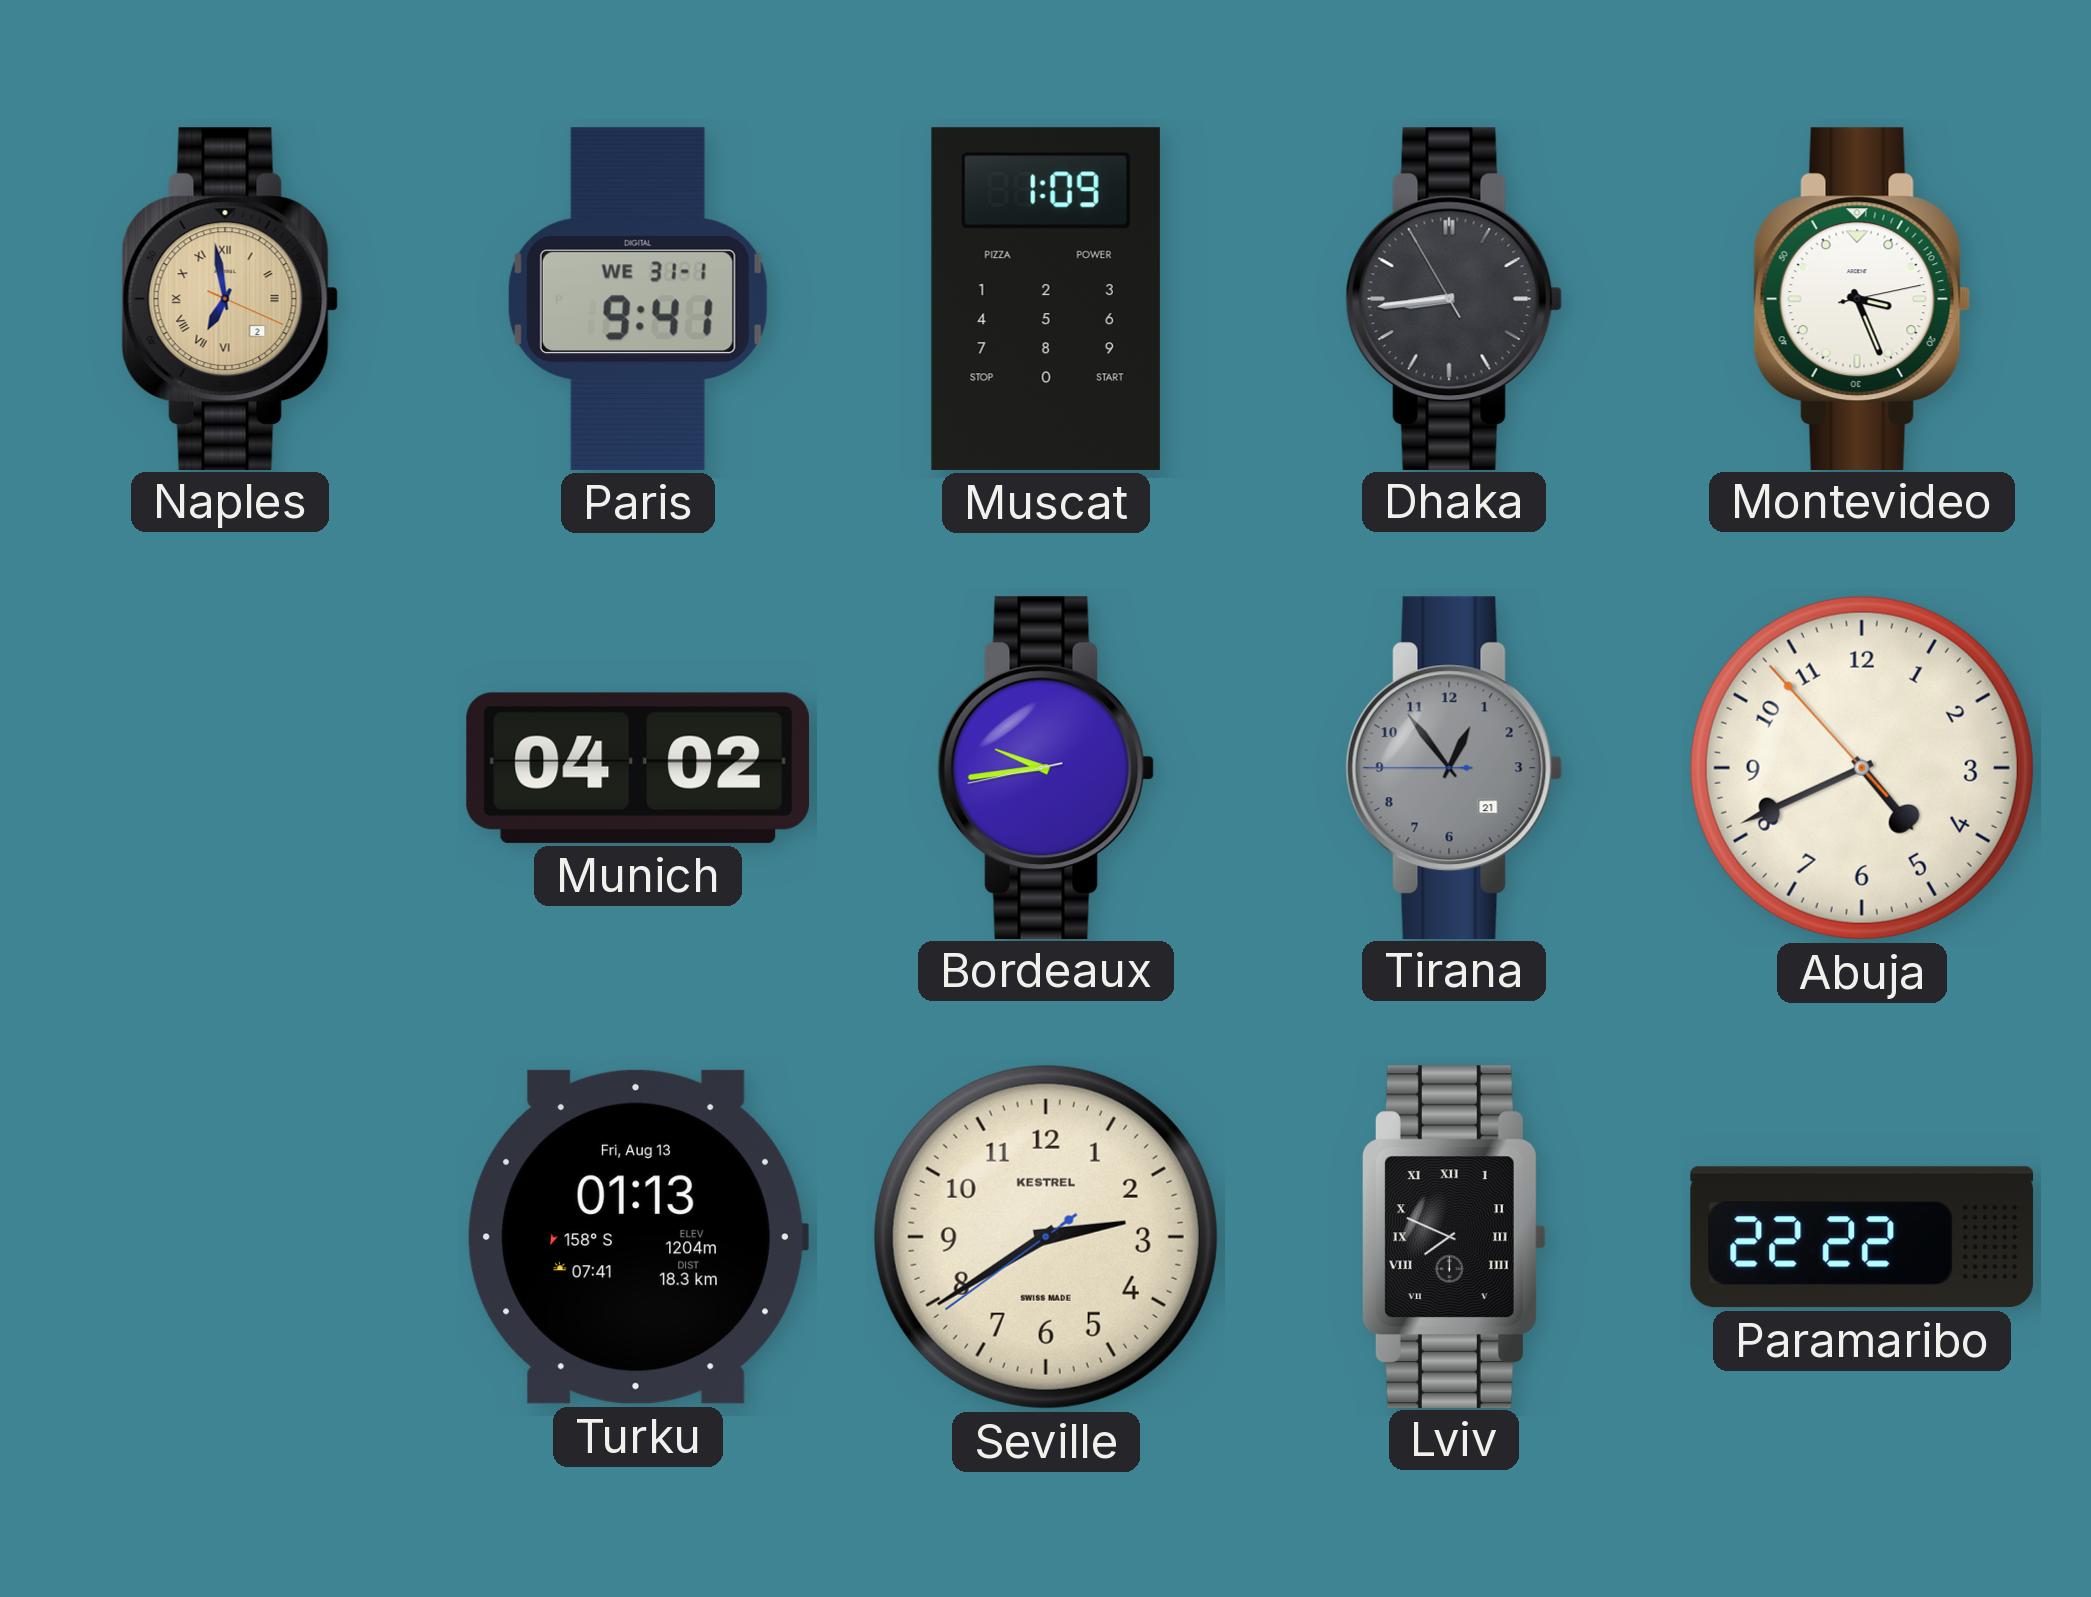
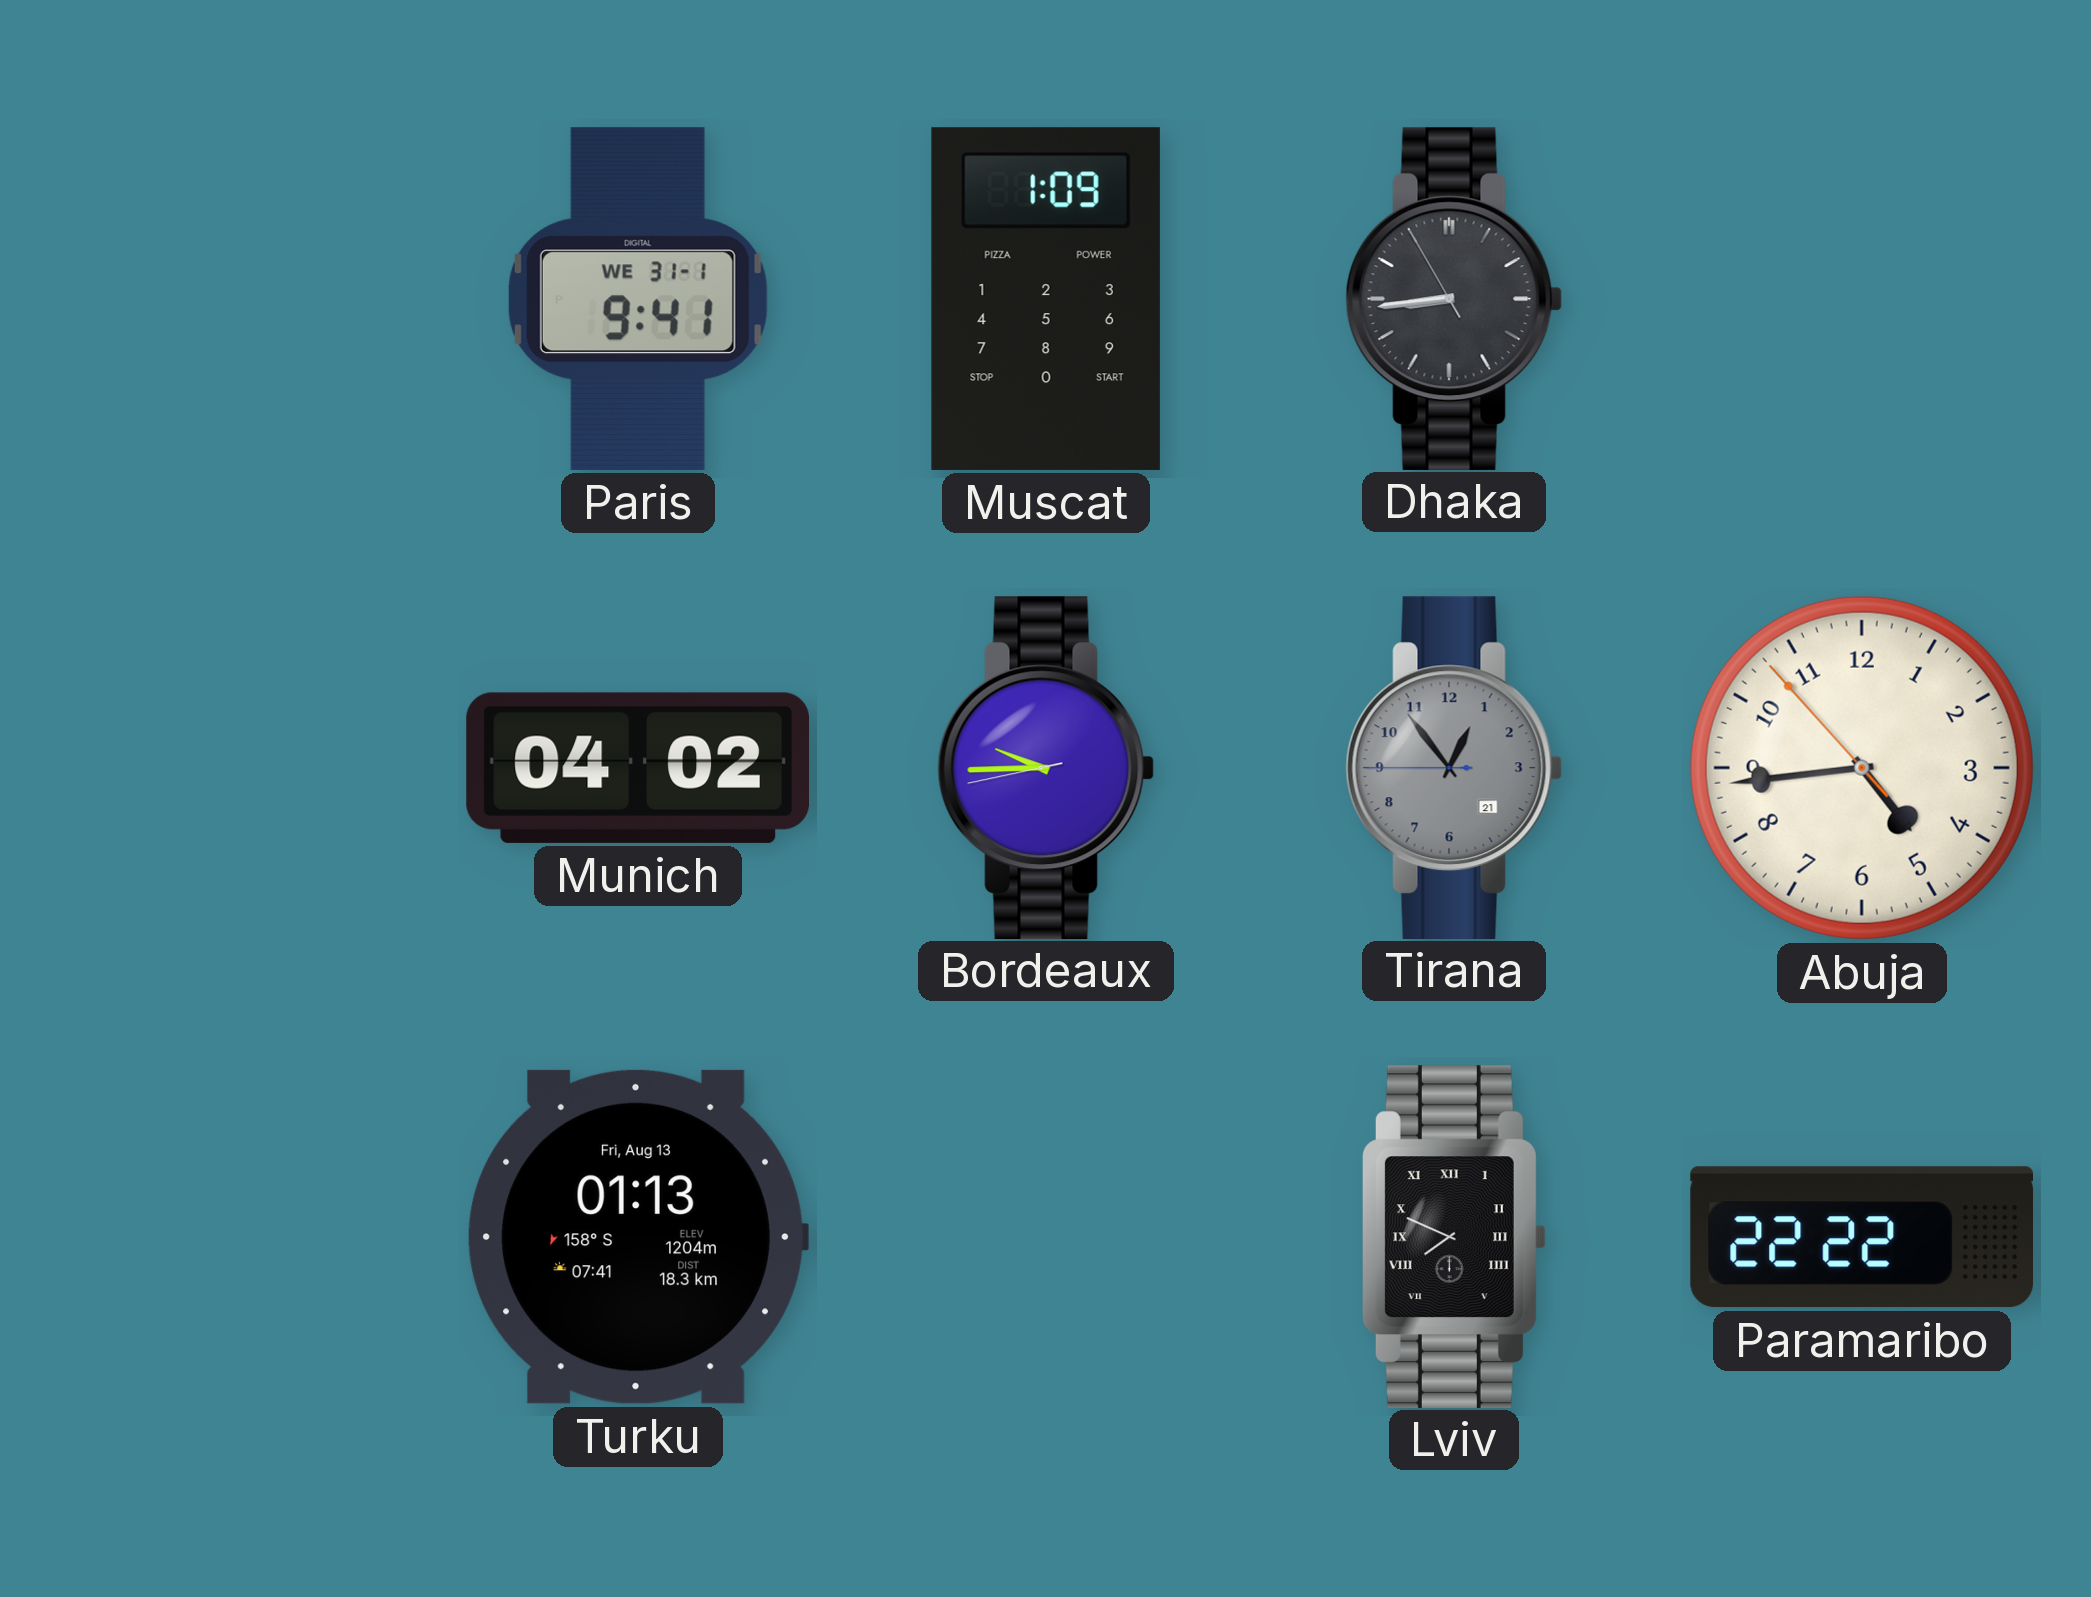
Naples: 6:58 -> none
Montevideo: 3:26 -> none
Bordeaux: 9:43 -> 9:44
Abuja: 4:40 -> 4:43
Seville: 2:39 -> none
